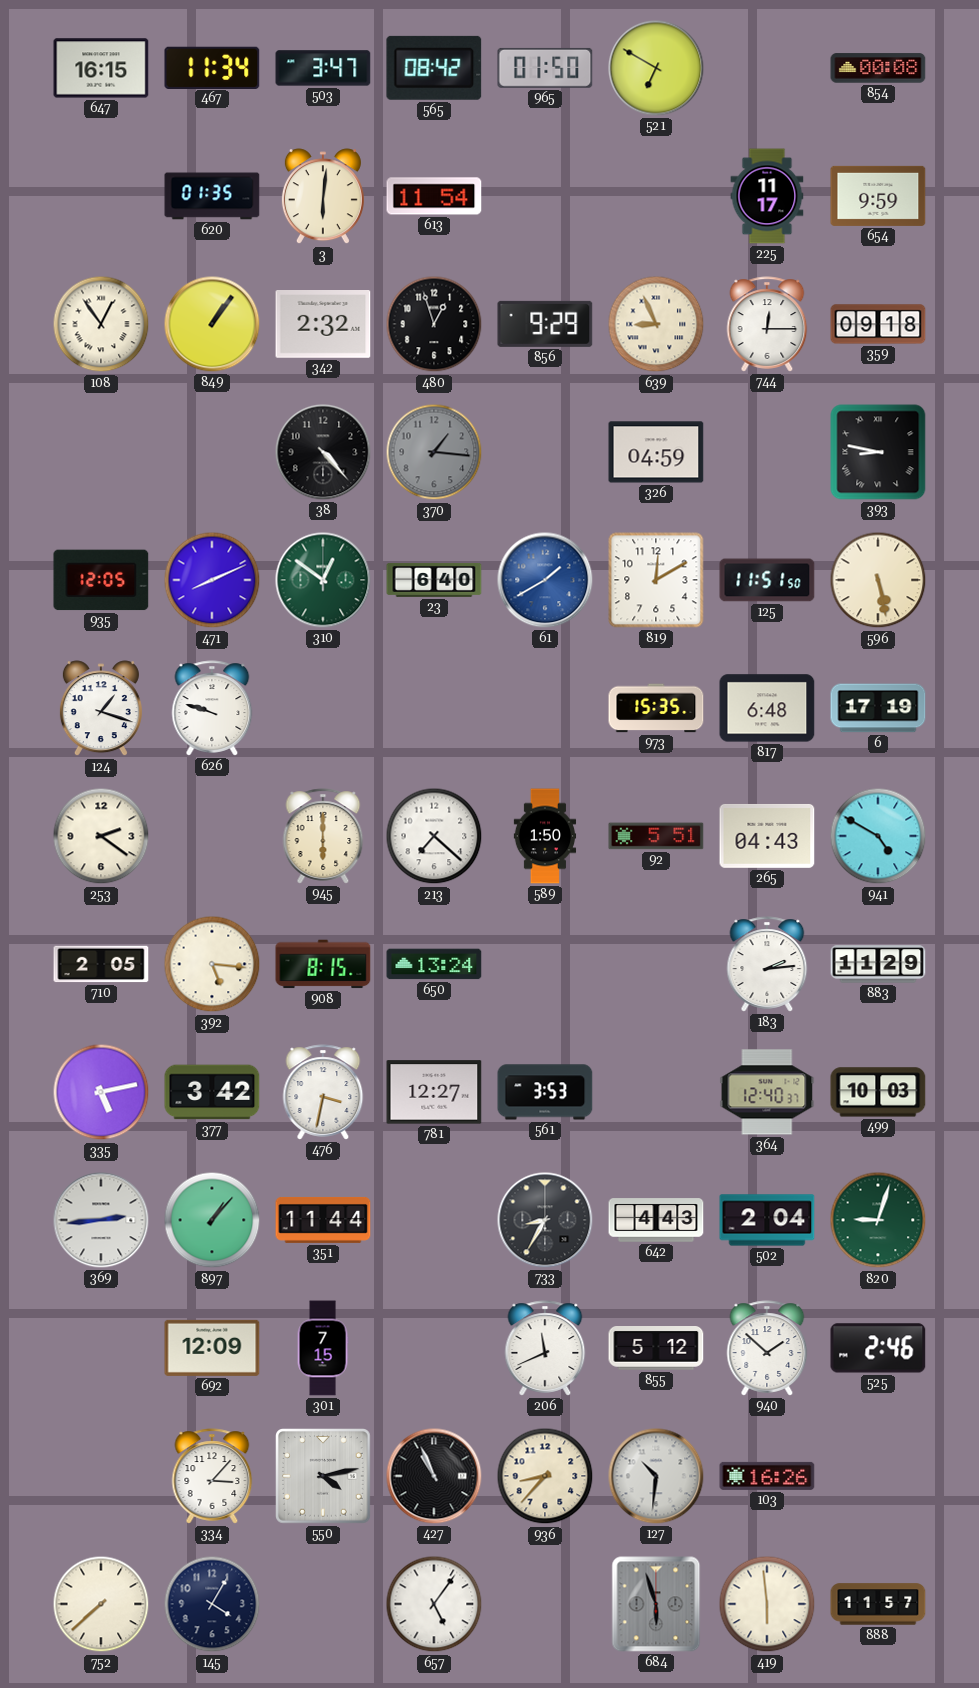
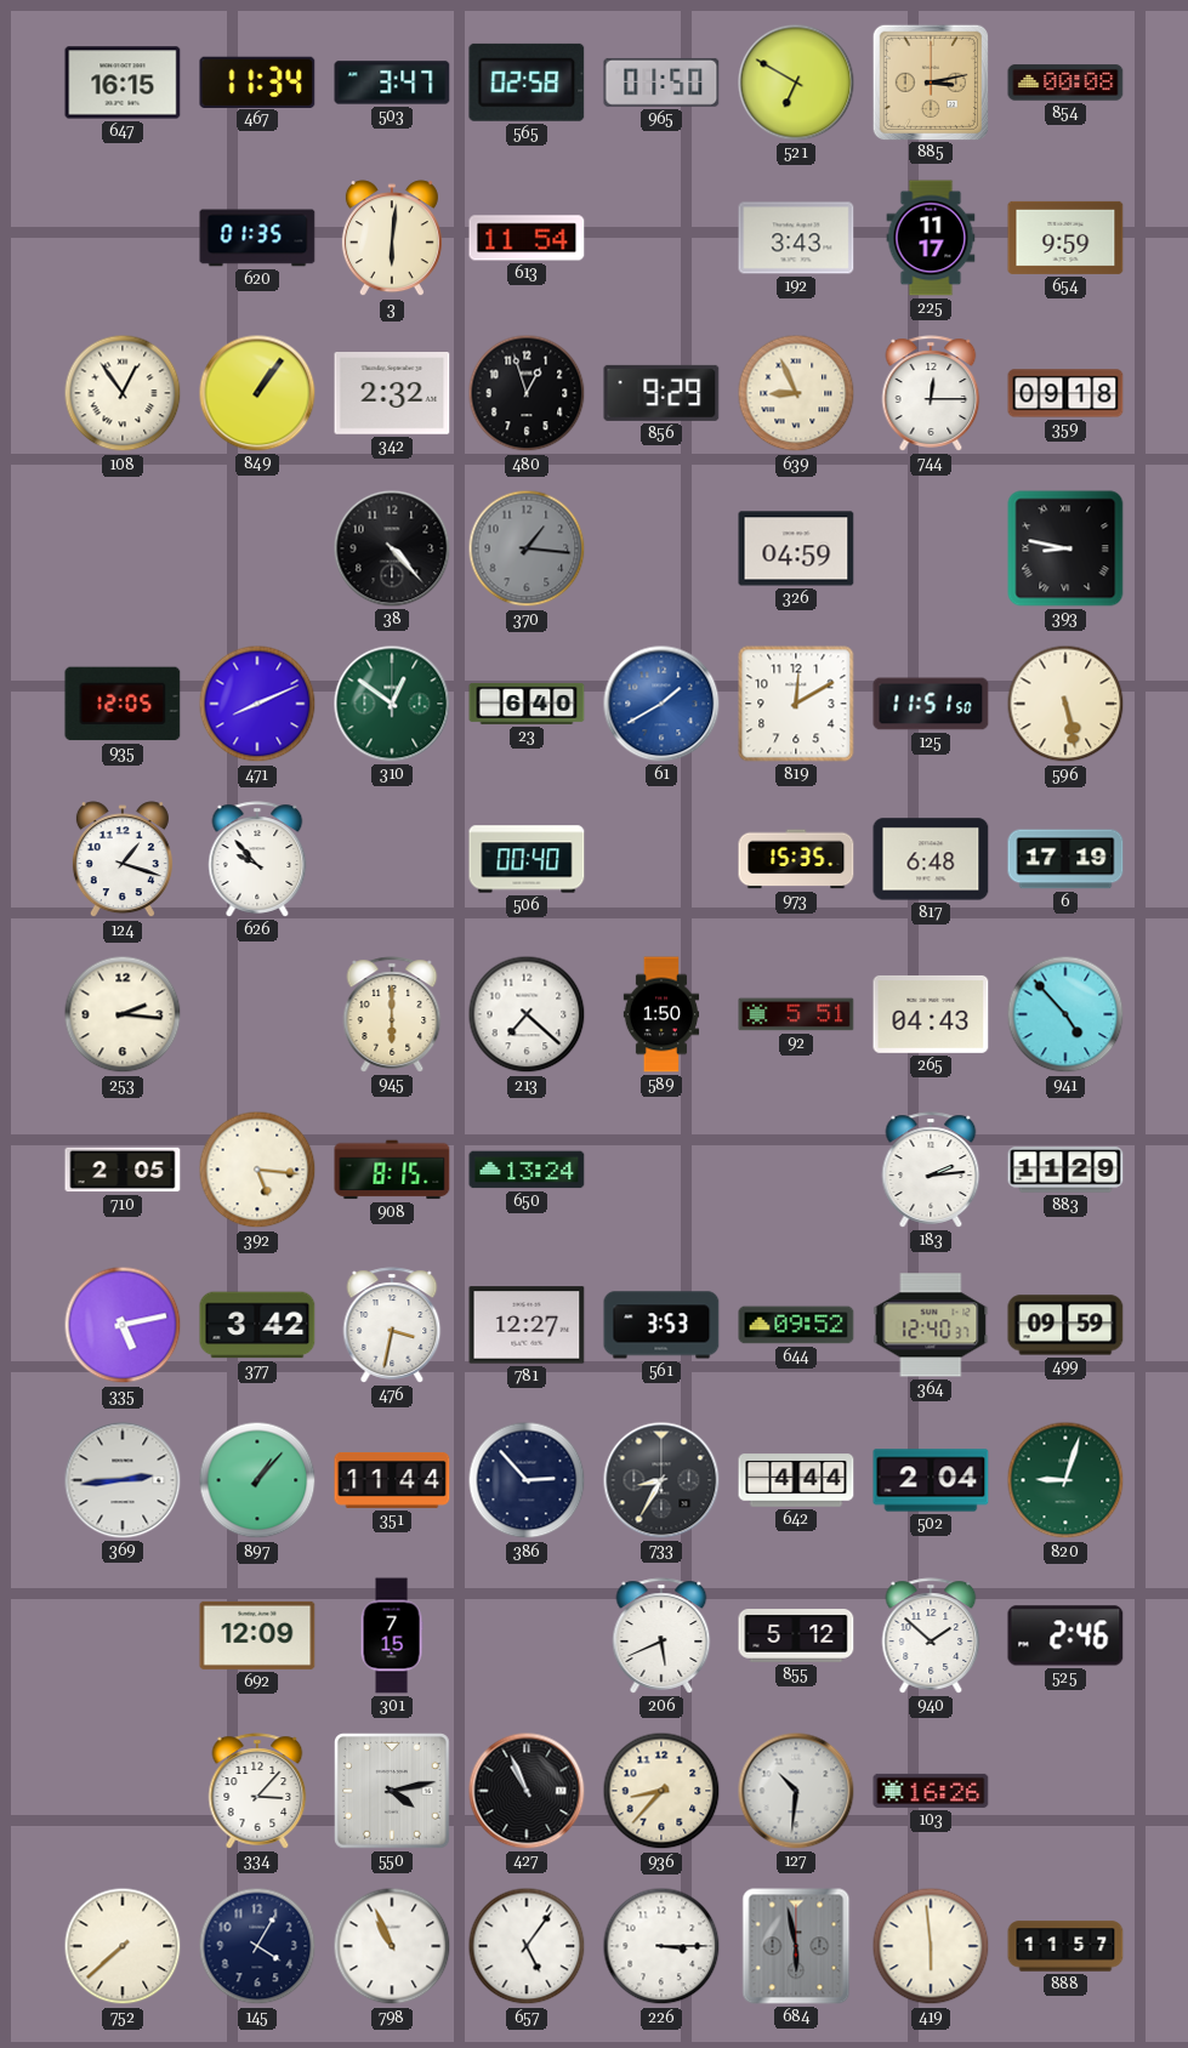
565: 08:42 -> 02:58
885: none -> 3:13
192: none -> 3:43
626: 9:48 -> 9:53
506: none -> 00:40
253: 2:21 -> 2:16
941: 4:50 -> 4:53
644: none -> 09:52
499: 10:03 -> 09:59
386: none -> 2:53
642: 4:43 -> 4:44
206: 11:41 -> 5:41
798: none -> 10:56
226: none -> 3:15
684: 5:57 -> 5:58
